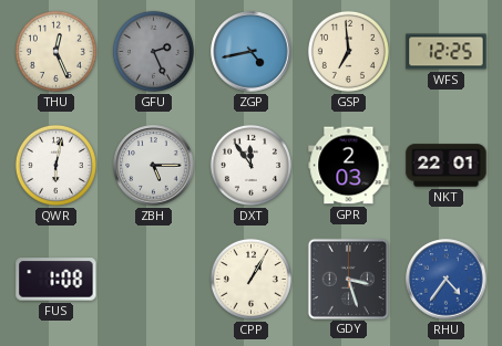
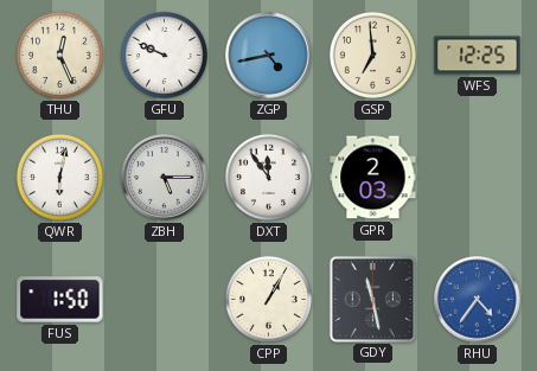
GFU: 2:26 -> 9:49
GFU dial: grey -> white
NKT: 22:01 -> none
FUS: 1:08 -> 1:50
GDY: 3:27 -> 11:28
